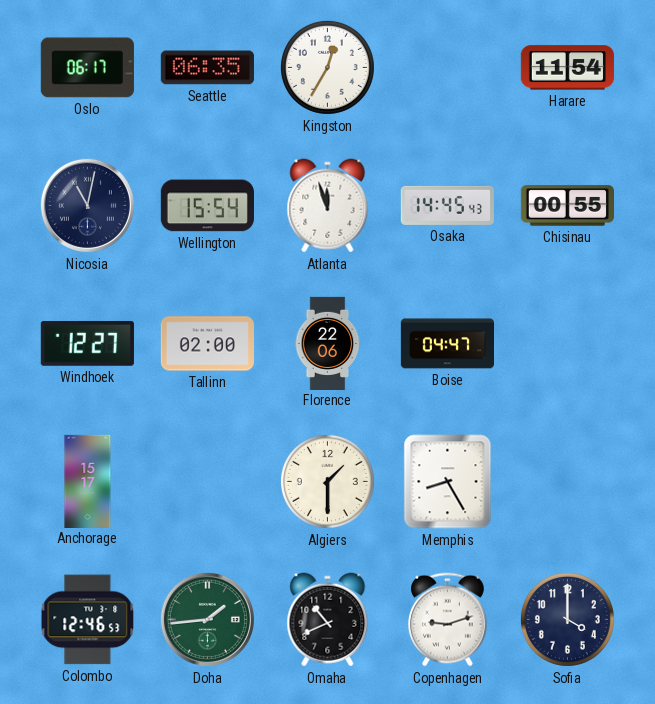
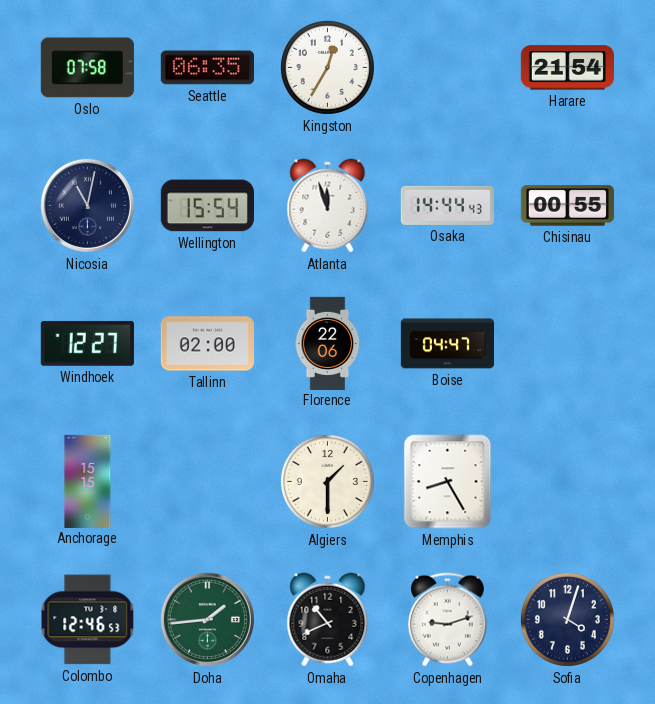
Oslo: 06:17 -> 07:58
Harare: 11:54 -> 21:54
Osaka: 14:45 -> 14:44
Anchorage: 15:17 -> 15:15
Sofia: 4:00 -> 4:03
